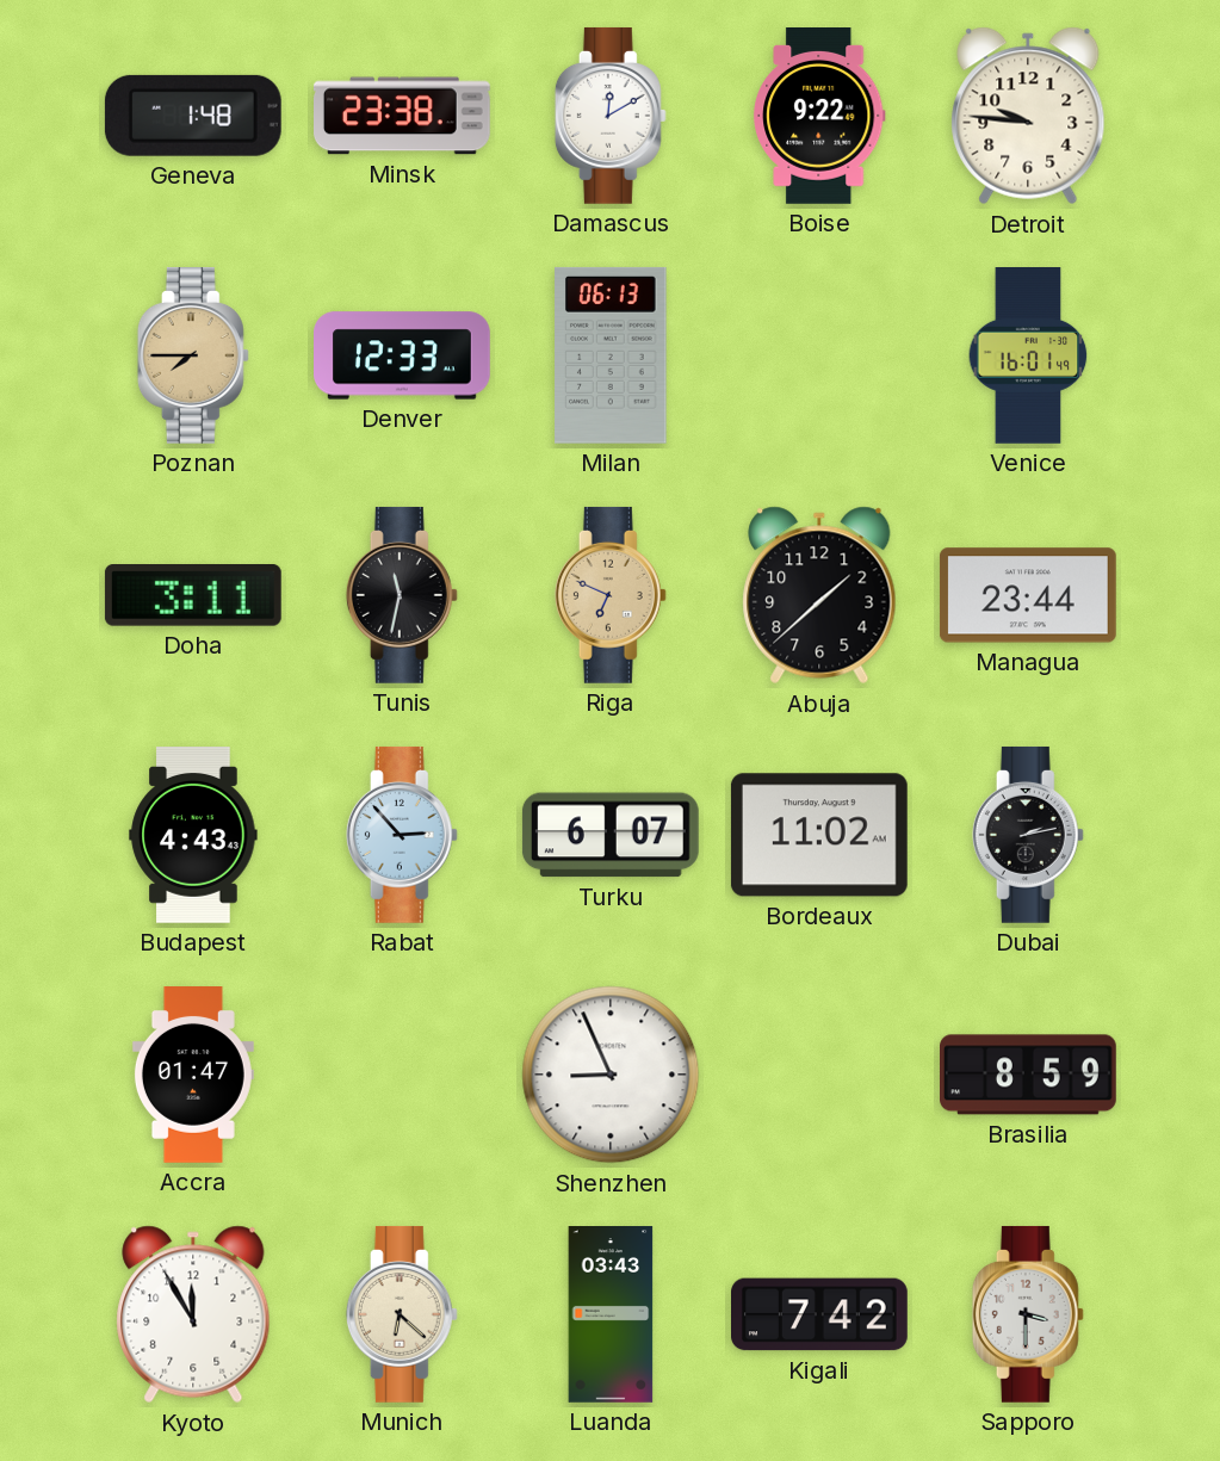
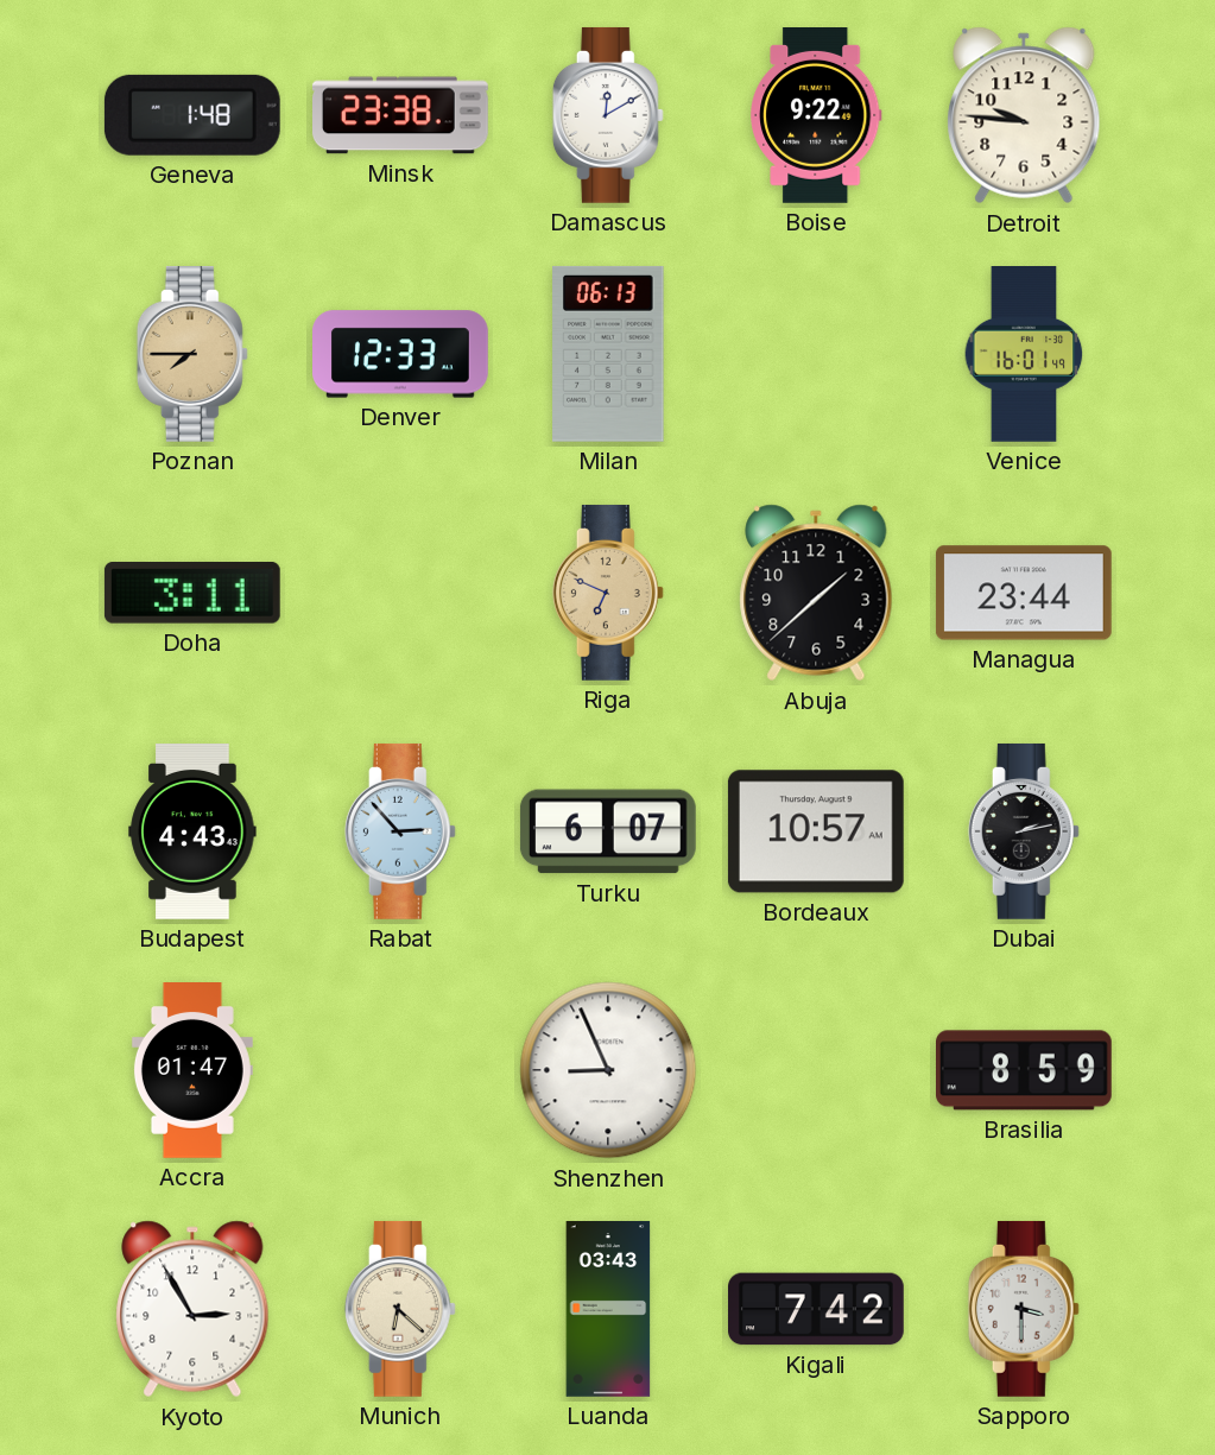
Tunis: 11:32 -> none
Bordeaux: 11:02 -> 10:57
Kyoto: 11:55 -> 2:55
